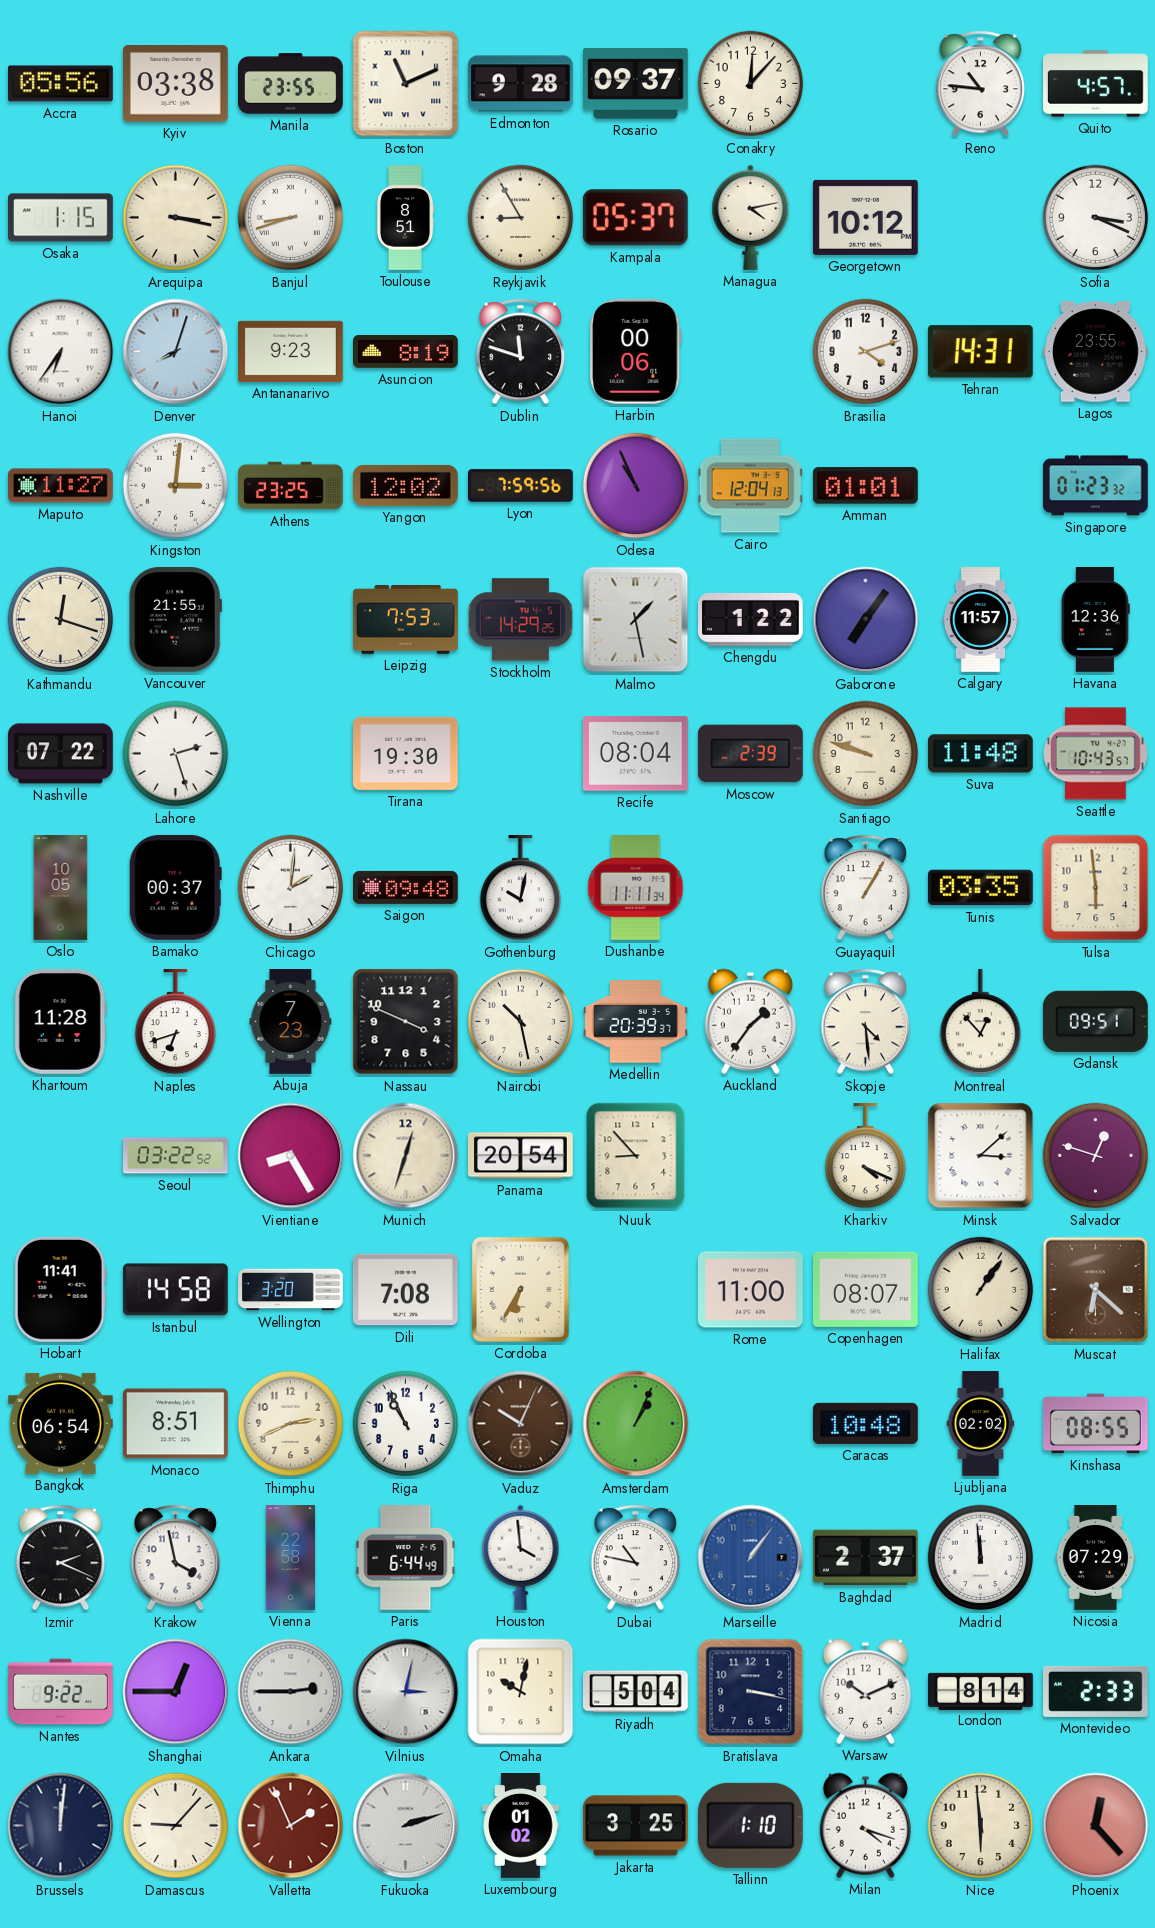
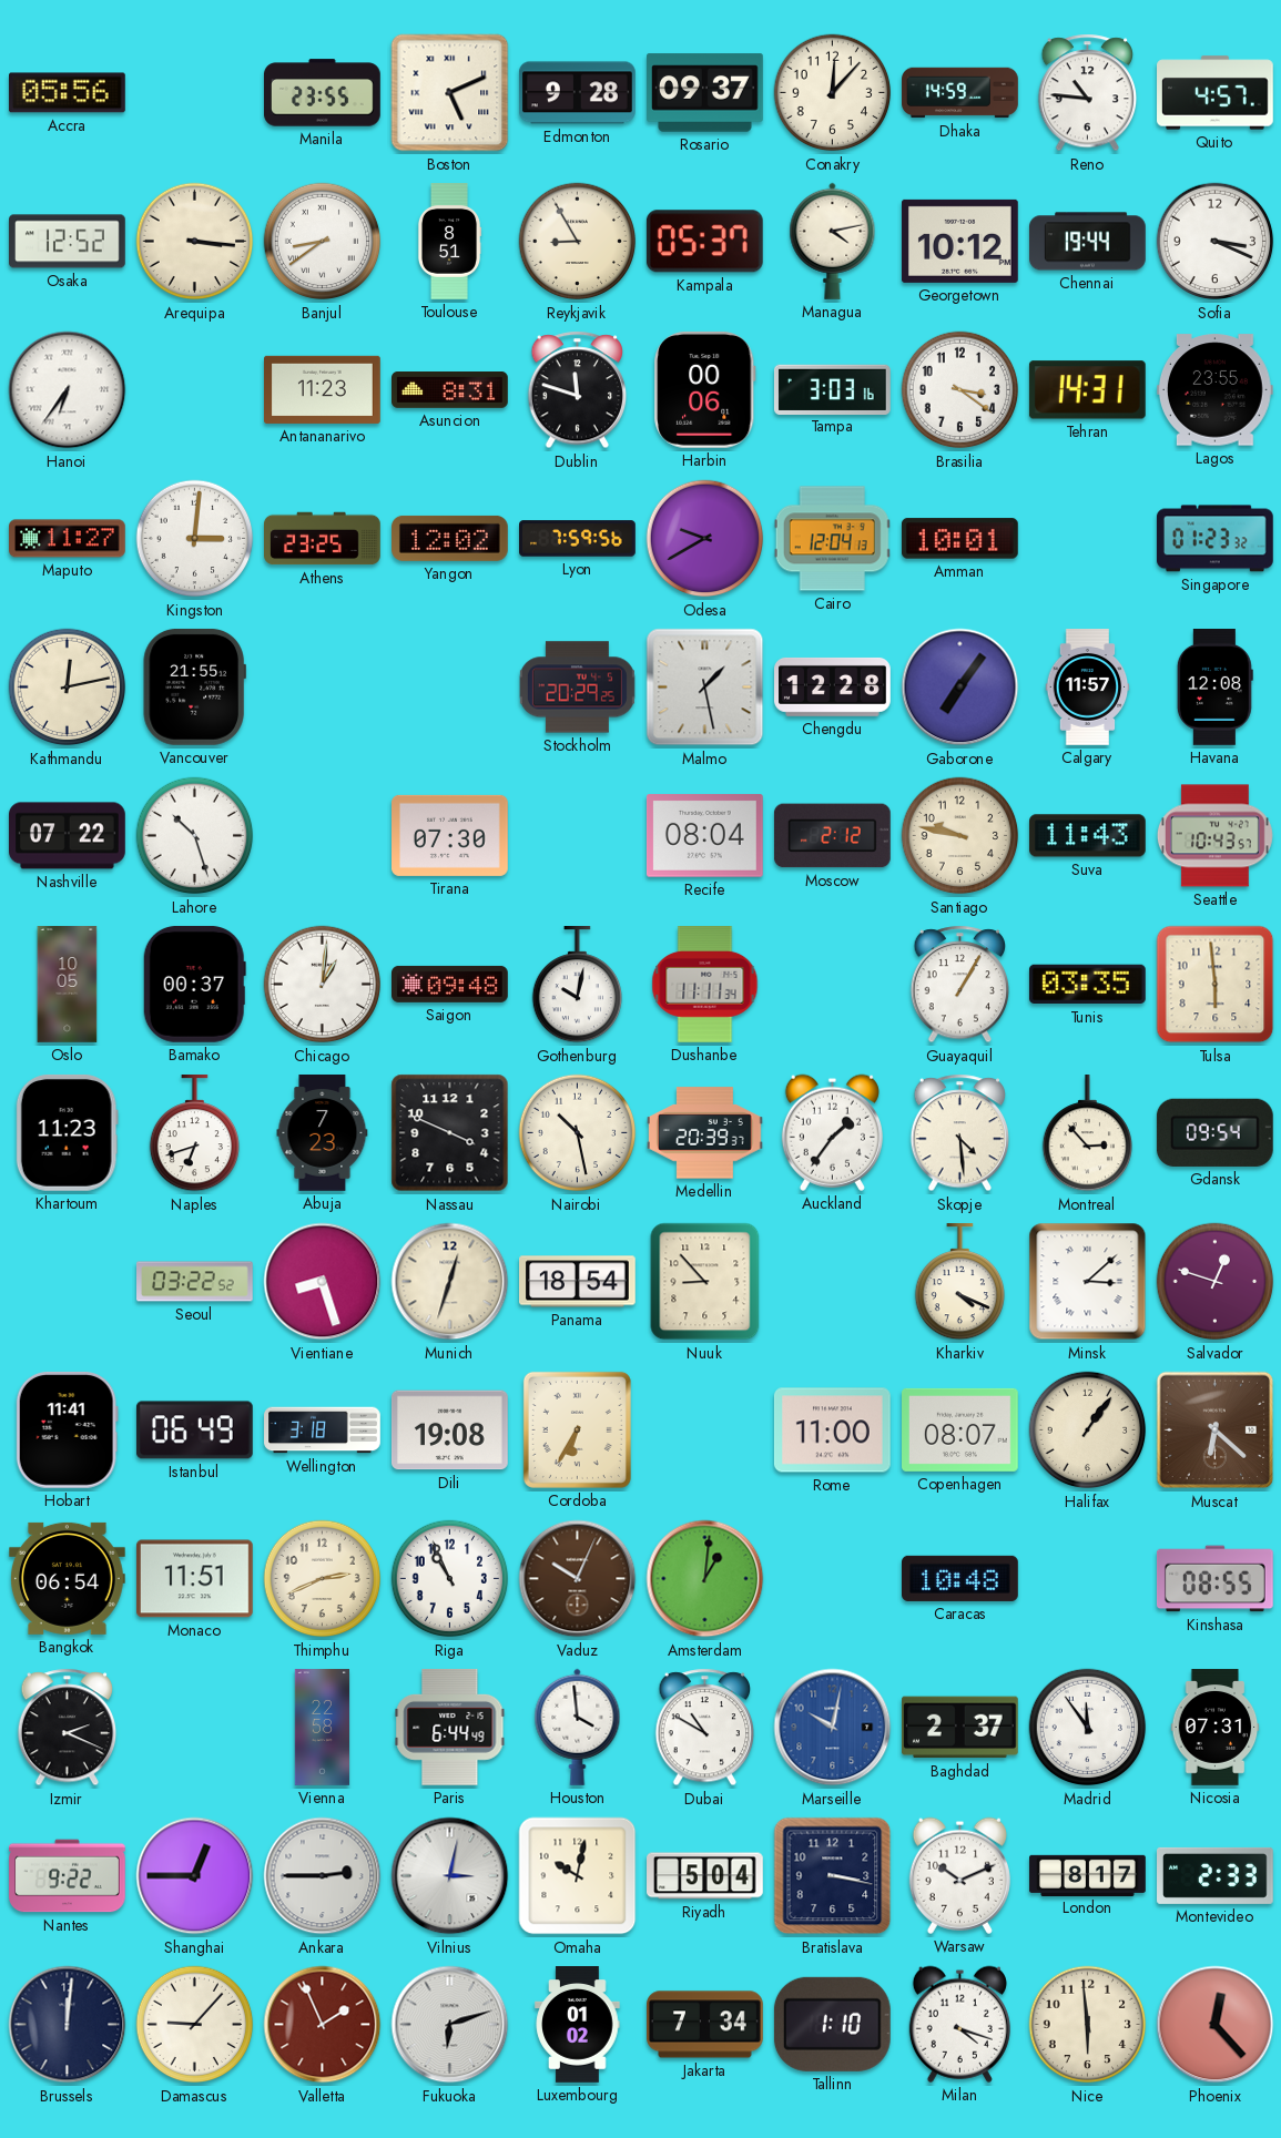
Kyiv: 03:38 -> none
Boston: 11:11 -> 5:11
Dhaka: none -> 14:59
Osaka: 1:15 -> 12:52
Arequipa: 3:17 -> 3:16
Banjul: 8:42 -> 8:39
Chennai: none -> 19:44
Denver: 8:03 -> none
Antananarivo: 9:23 -> 11:23
Asuncion: 8:19 -> 8:31
Tampa: none -> 3:03
Brasilia: 4:12 -> 3:21
Odesa: 10:56 -> 9:40
Amman: 01:01 -> 10:01
Kathmandu: 12:18 -> 12:13
Leipzig: 7:53 -> none
Stockholm: 14:29 -> 20:29
Chengdu: 1:22 -> 12:28
Havana: 12:36 -> 12:08
Lahore: 2:27 -> 10:27
Tirana: 19:30 -> 07:30
Moscow: 2:39 -> 2:12
Santiago: 9:48 -> 9:47
Suva: 11:48 -> 11:43
Chicago: 2:01 -> 1:01
Khartoum: 11:28 -> 11:23
Montreal: 12:53 -> 2:53
Gdansk: 09:51 -> 09:54
Vientiane: 8:25 -> 8:27
Panama: 20:54 -> 18:54
Istanbul: 14:58 -> 06:49
Wellington: 3:20 -> 3:18
Dili: 7:08 -> 19:08
Monaco: 8:51 -> 11:51
Amsterdam: 1:04 -> 1:01
Ljubljana: 02:02 -> none
Krakow: 3:58 -> none
Dubai: 10:47 -> 10:50
Marseille: 1:06 -> 10:02
Madrid: 11:59 -> 11:54
Nicosia: 07:29 -> 07:31
London: 8:14 -> 8:17
Fukuoka: 2:12 -> 6:12
Jakarta: 3:25 -> 7:34
